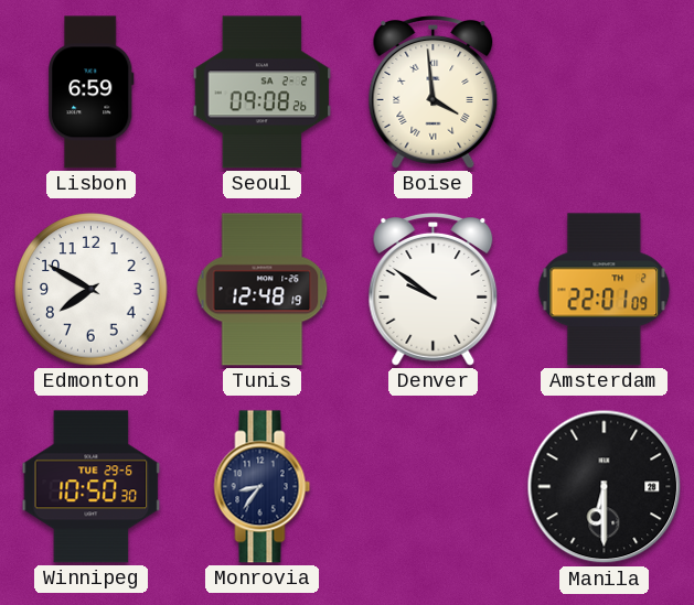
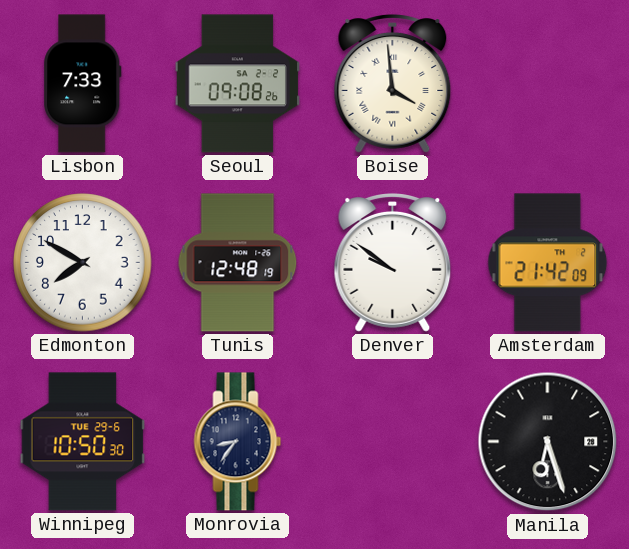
Lisbon: 6:59 -> 7:33
Amsterdam: 22:01 -> 21:42
Manila: 6:30 -> 6:27
